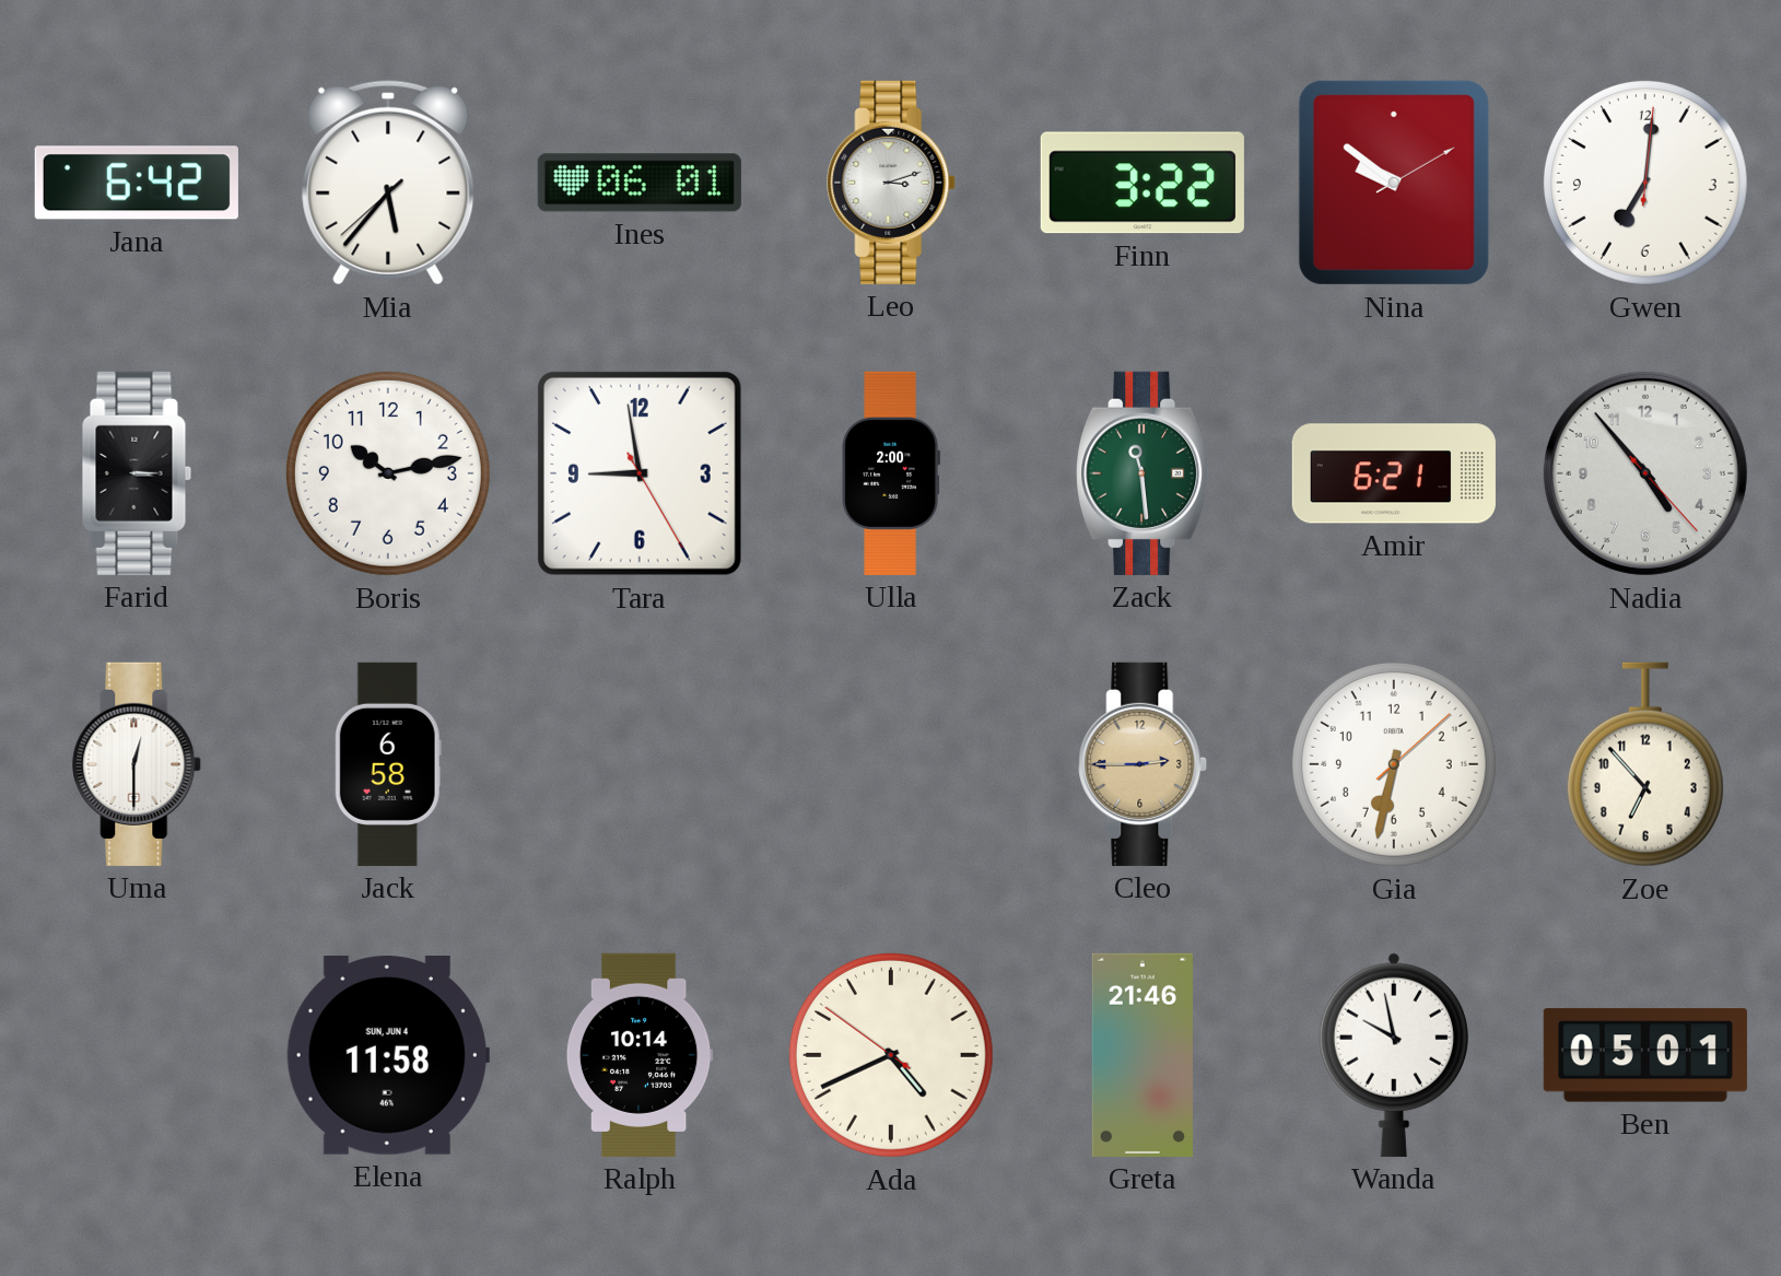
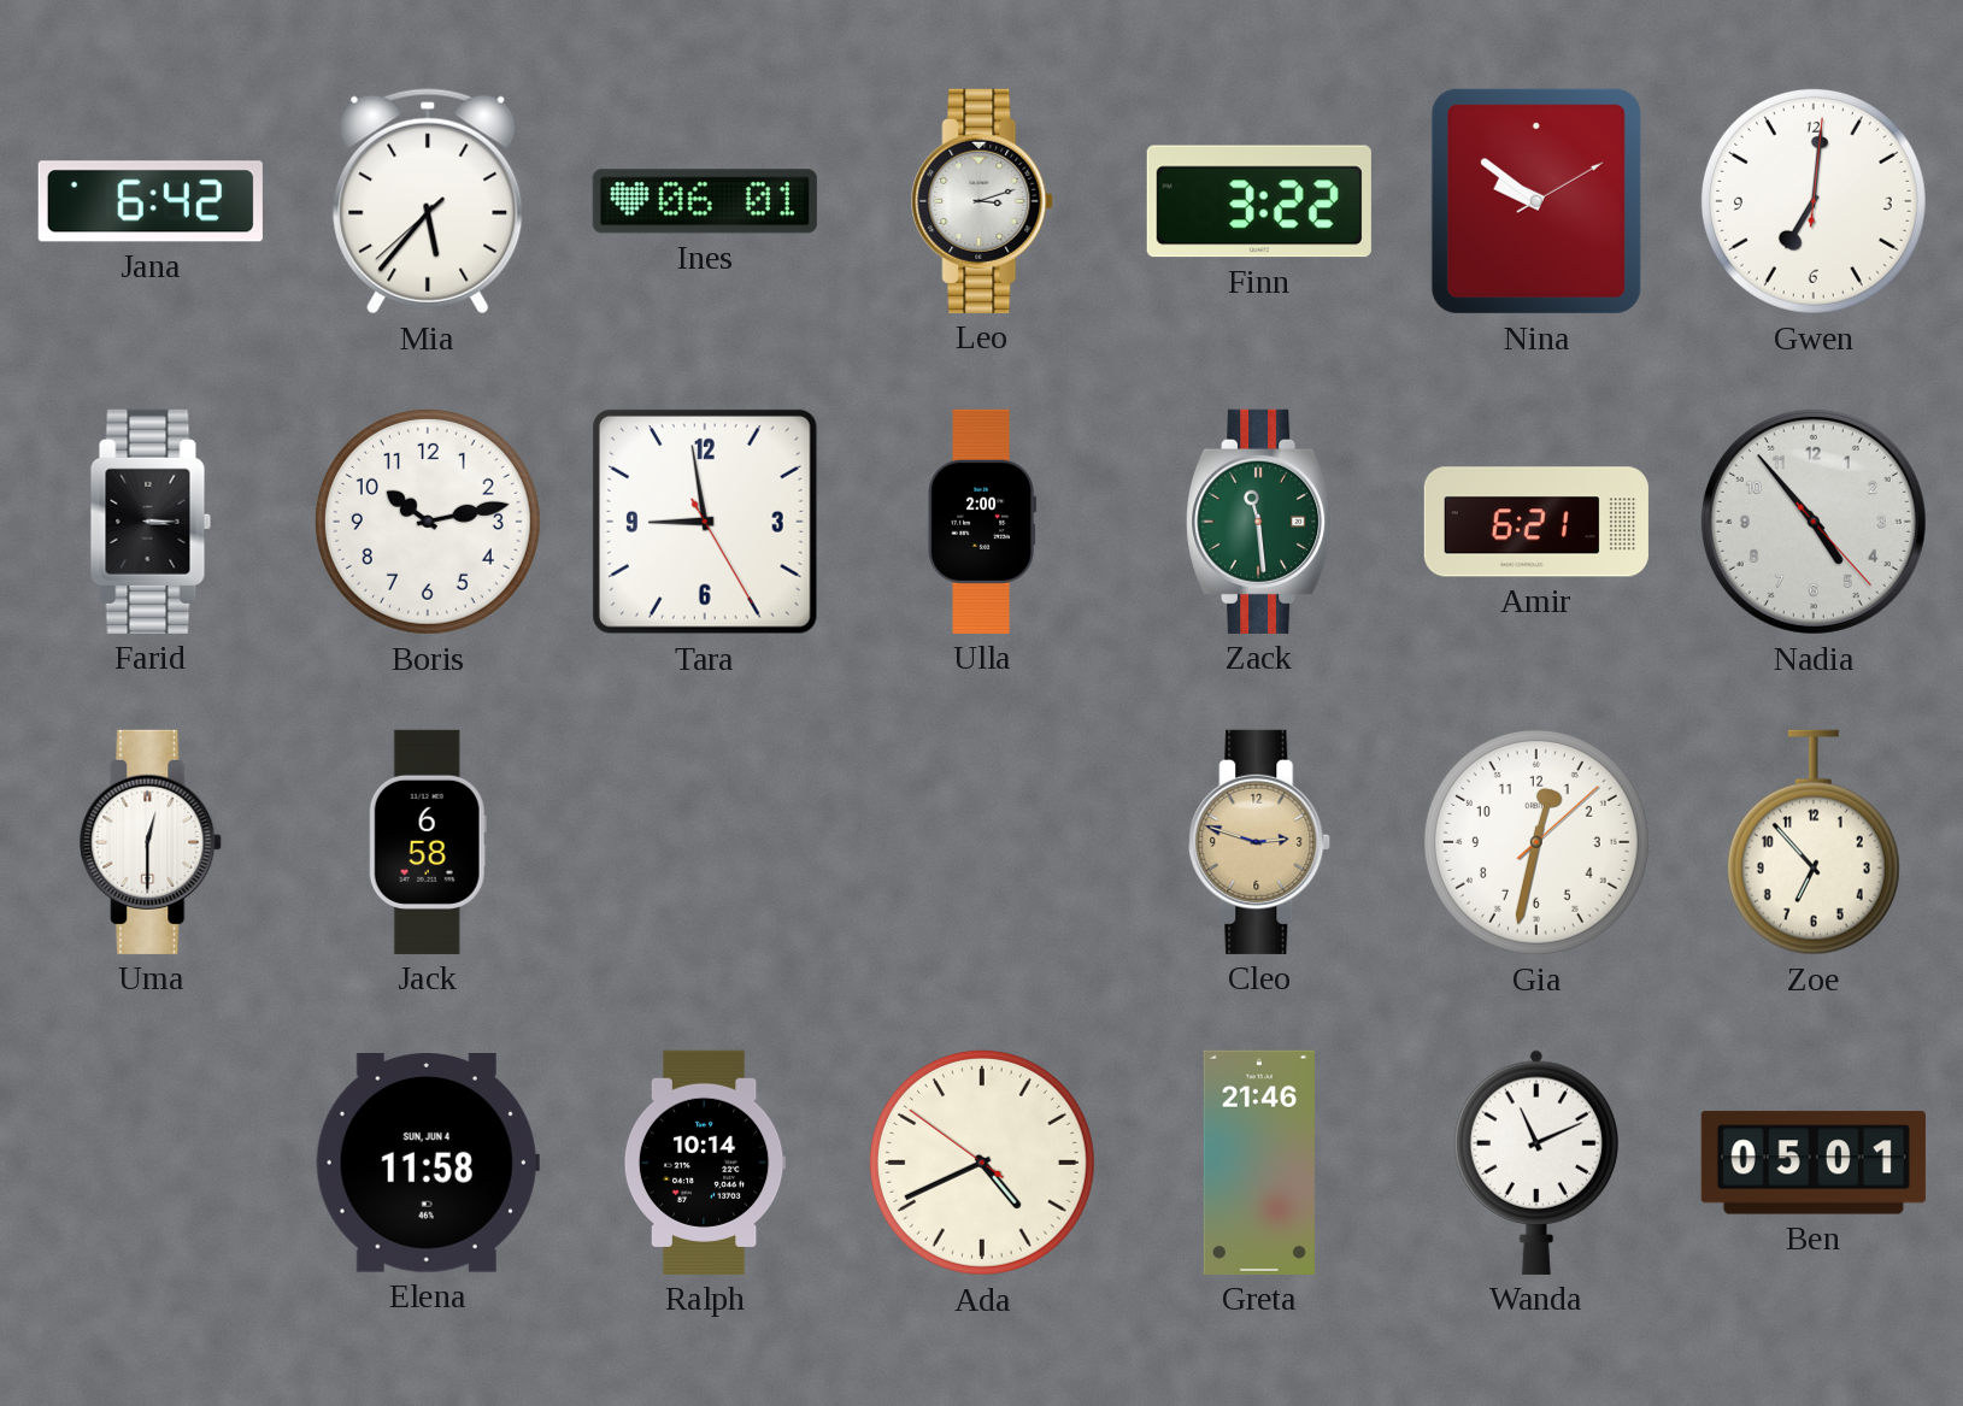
Cleo: 2:45 -> 2:48
Gia: 6:32 -> 12:32
Wanda: 9:58 -> 11:11
